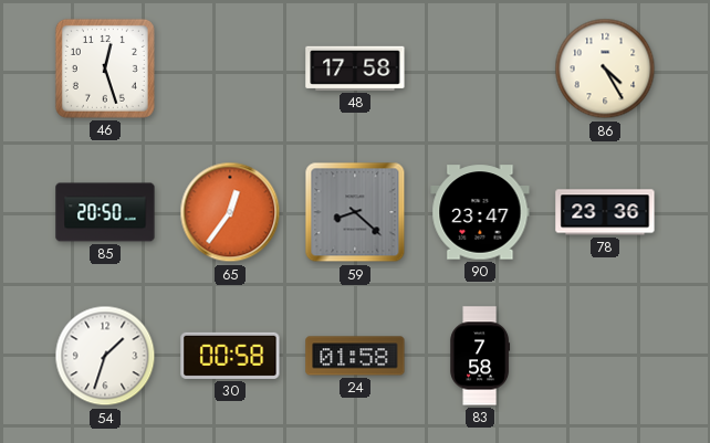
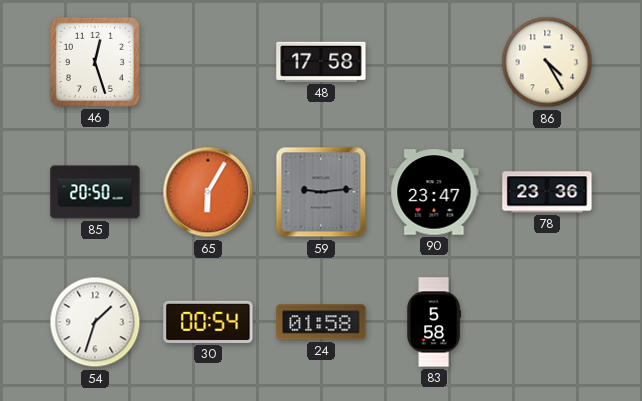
65: 12:36 -> 6:05
59: 8:22 -> 9:14
30: 00:58 -> 00:54
83: 7:58 -> 5:58
